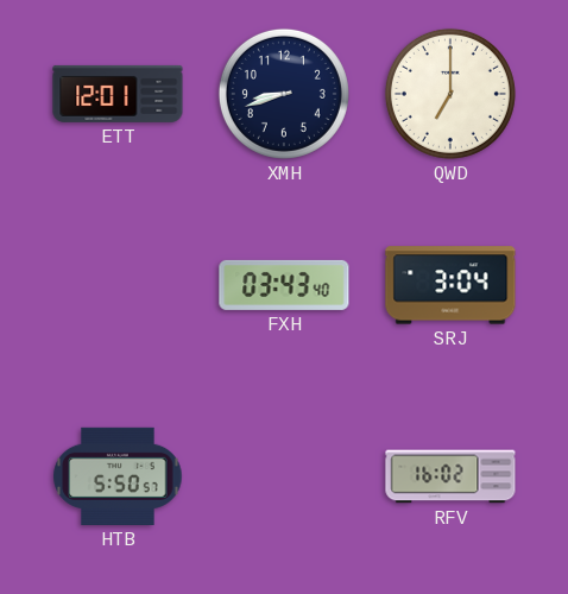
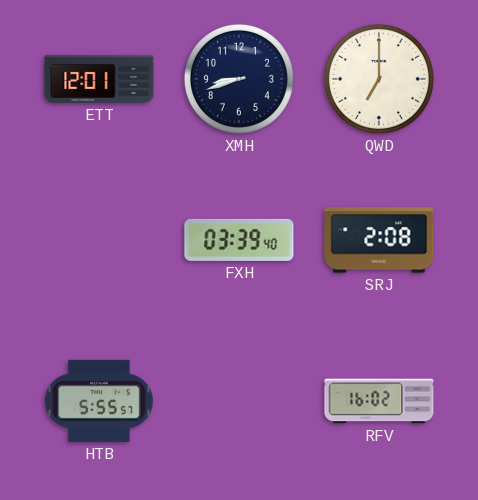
FXH: 03:43 -> 03:39
SRJ: 3:04 -> 2:08
HTB: 5:50 -> 5:55
